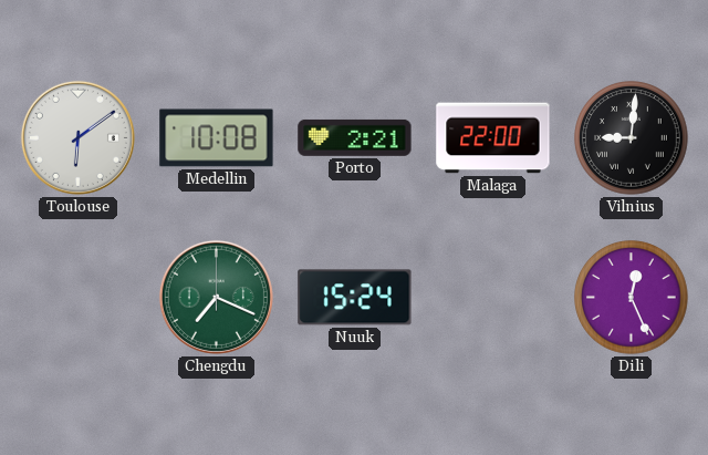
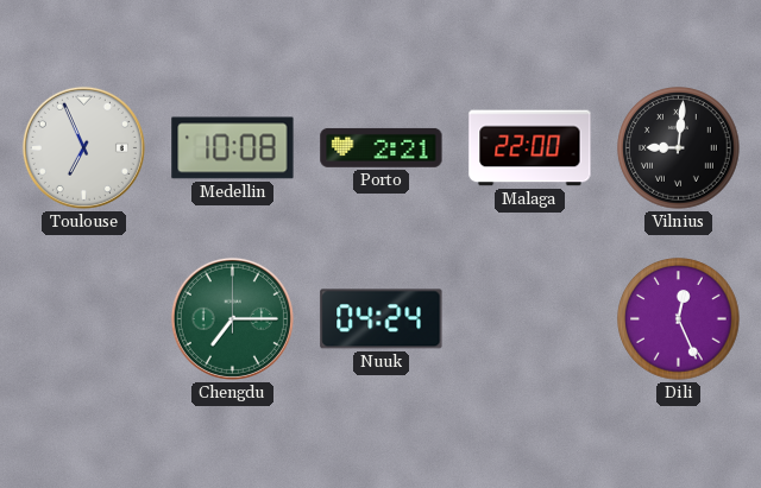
Toulouse: 6:09 -> 6:56
Chengdu: 7:19 -> 7:15
Nuuk: 15:24 -> 04:24
